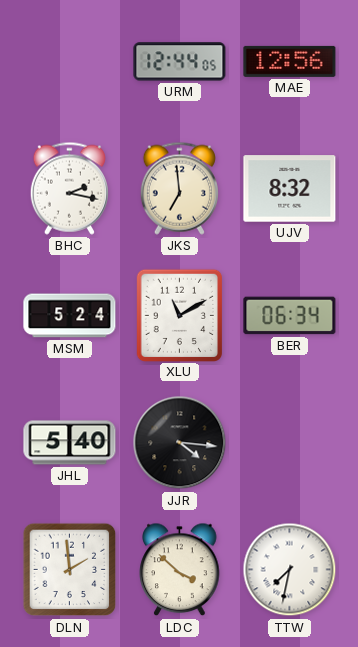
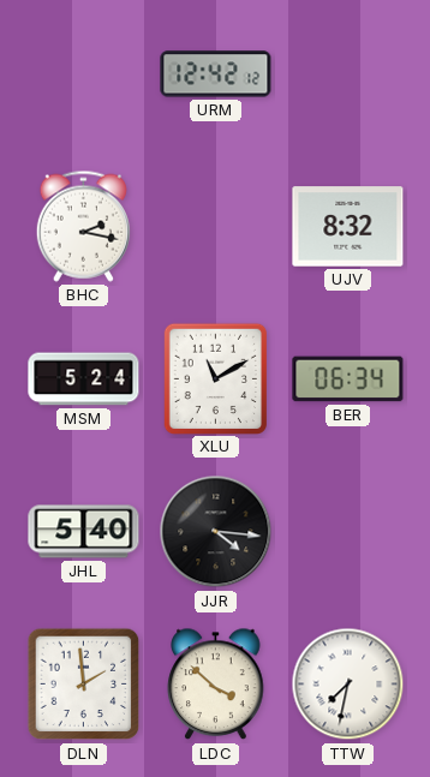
URM: 12:44 -> 12:42
MAE: 12:56 -> none
JKS: 6:59 -> none
